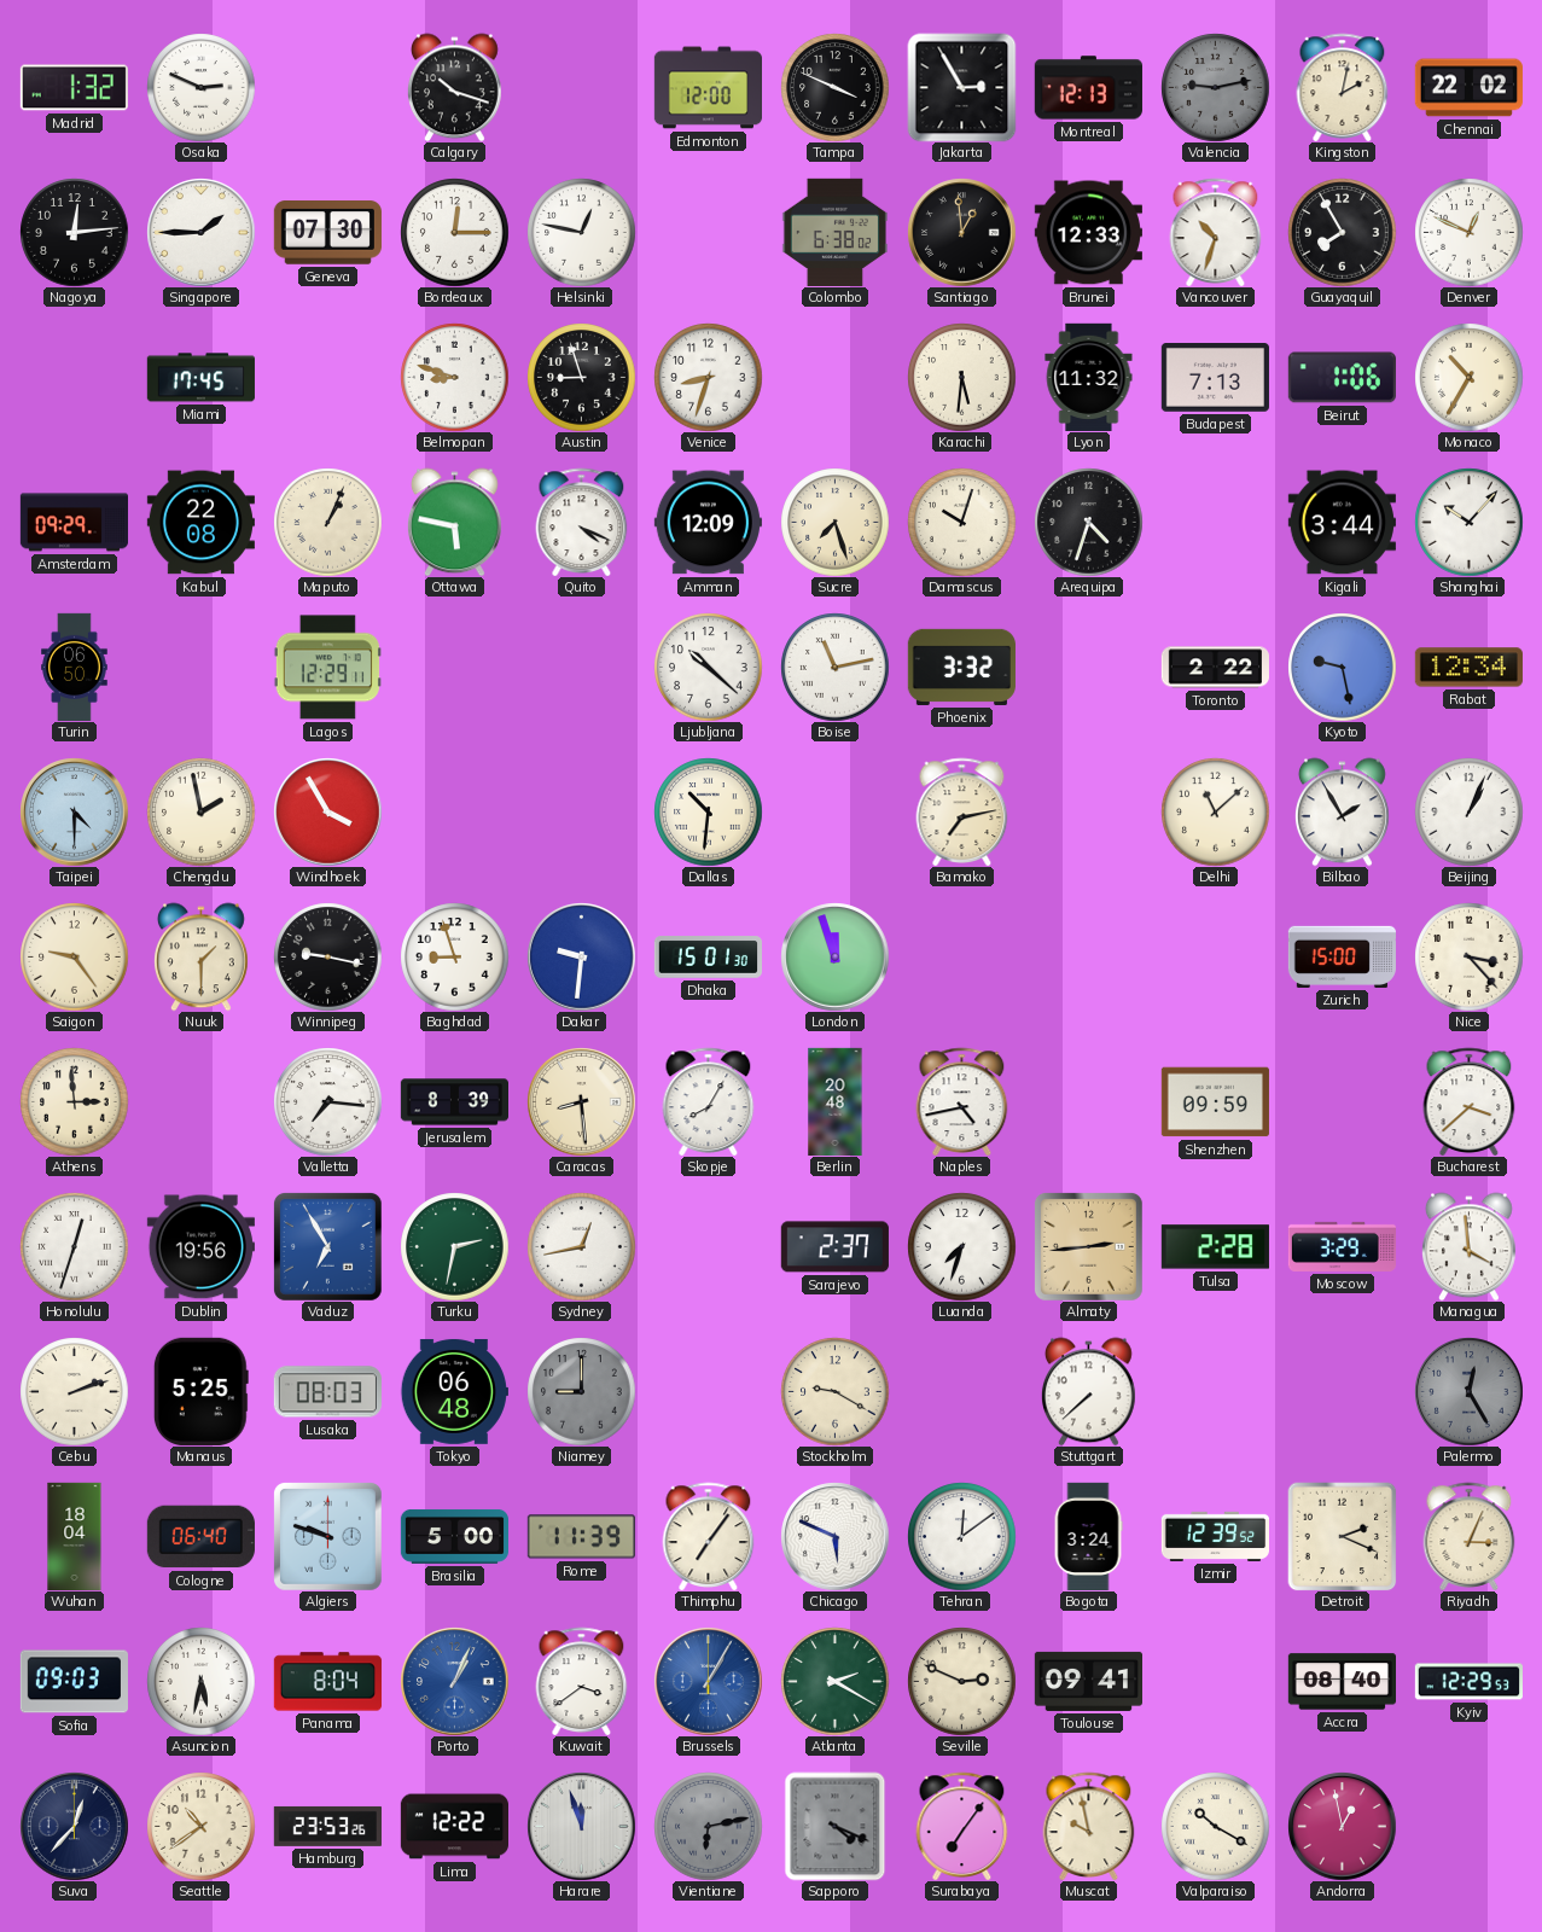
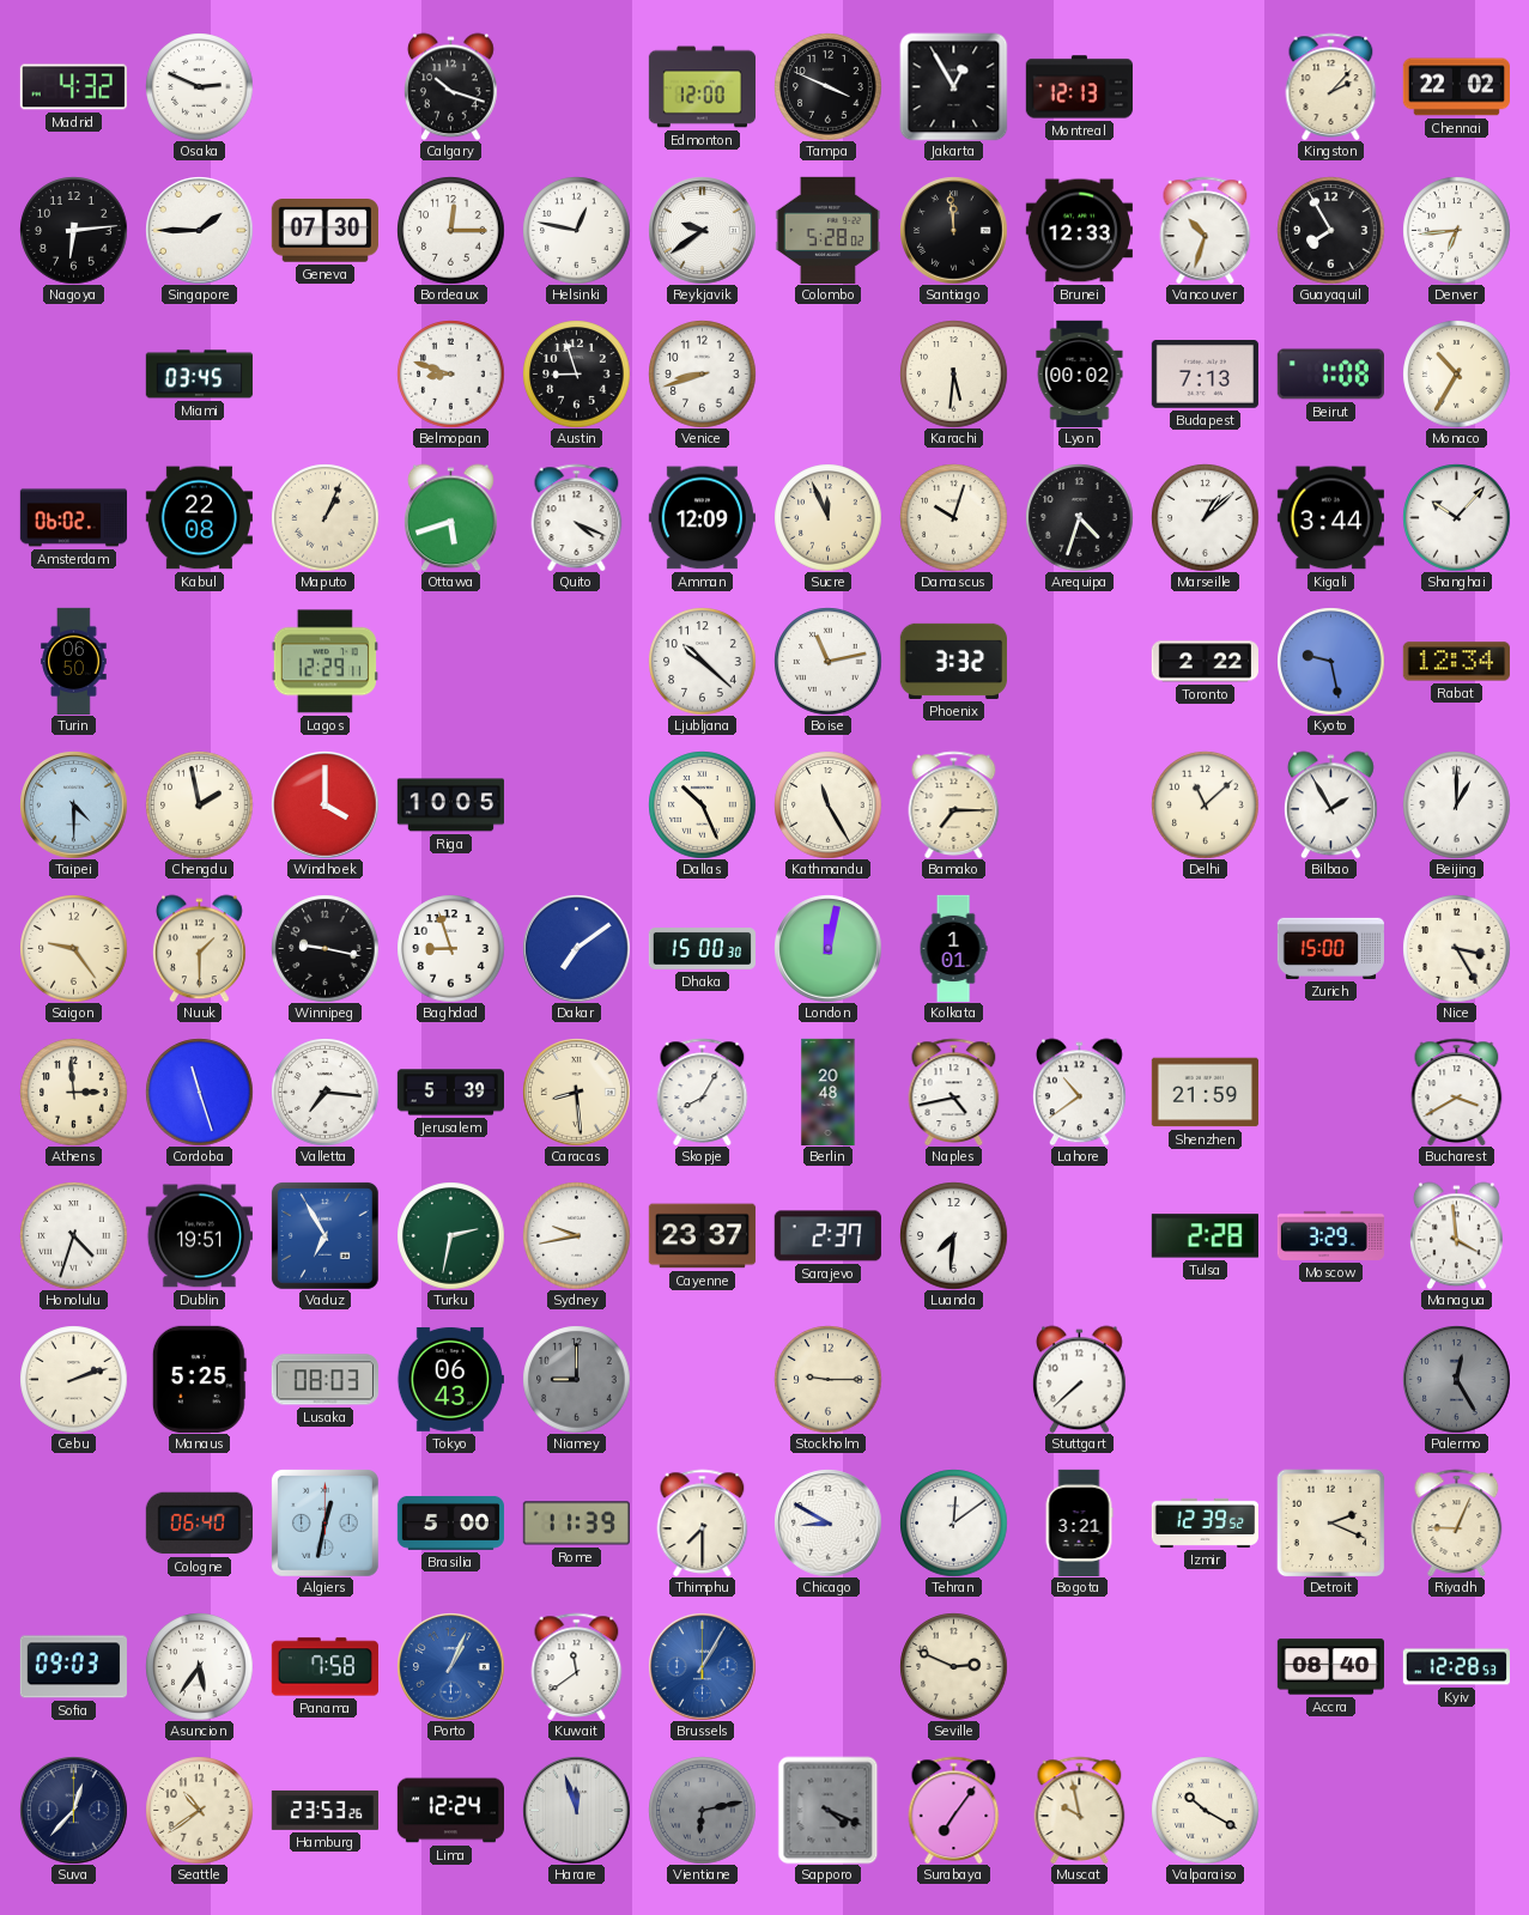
Madrid: 1:32 -> 4:32
Jakarta: 2:55 -> 12:55
Valencia: 9:13 -> none
Kingston: 2:02 -> 2:07
Nagoya: 12:14 -> 6:14
Reykjavik: none -> 9:39
Colombo: 6:38 -> 5:28
Santiago: 12:59 -> 11:59
Denver: 12:49 -> 6:44
Miami: 17:45 -> 03:45
Venice: 8:33 -> 8:42
Lyon: 11:32 -> 00:02
Beirut: 1:06 -> 1:08
Amsterdam: 09:29 -> 06:02
Ottawa: 5:47 -> 5:42
Sucre: 7:27 -> 11:56
Marseille: none -> 1:08
Windhoek: 3:55 -> 4:00
Riga: none -> 10:05
Dallas: 10:31 -> 10:26
Kathmandu: none -> 11:25
Bamako: 7:13 -> 7:15
Beijing: 1:04 -> 1:00
Dakar: 9:31 -> 7:09
Dhaka: 15:01 -> 15:00
London: 11:57 -> 12:02
Kolkata: none -> 1:01
Nice: 3:23 -> 3:25
Cordoba: none -> 11:27
Jerusalem: 8:39 -> 5:39
Lahore: none -> 10:39
Shenzhen: 09:59 -> 21:59
Bucharest: 3:38 -> 3:40
Honolulu: 12:33 -> 4:33
Dublin: 19:56 -> 19:51
Sydney: 12:43 -> 9:43
Cayenne: none -> 23:37
Luanda: 7:33 -> 7:31
Almaty: 2:44 -> none
Tokyo: 06:48 -> 06:43
Stockholm: 9:20 -> 9:15
Wuhan: 18:04 -> none
Algiers: 9:48 -> 12:32
Thimphu: 7:06 -> 7:30
Chicago: 5:49 -> 8:50
Bogota: 3:24 -> 3:21
Riyadh: 3:04 -> 9:04
Asuncion: 5:32 -> 5:36
Panama: 8:04 -> 7:58
Kuwait: 3:39 -> 11:39
Atlanta: 2:20 -> none
Toulouse: 09:41 -> none
Kyiv: 12:29 -> 12:28
Lima: 12:22 -> 12:24
Andorra: 12:58 -> none
